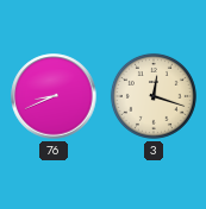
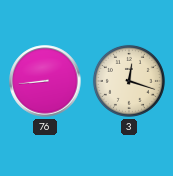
76: 8:41 -> 8:44
